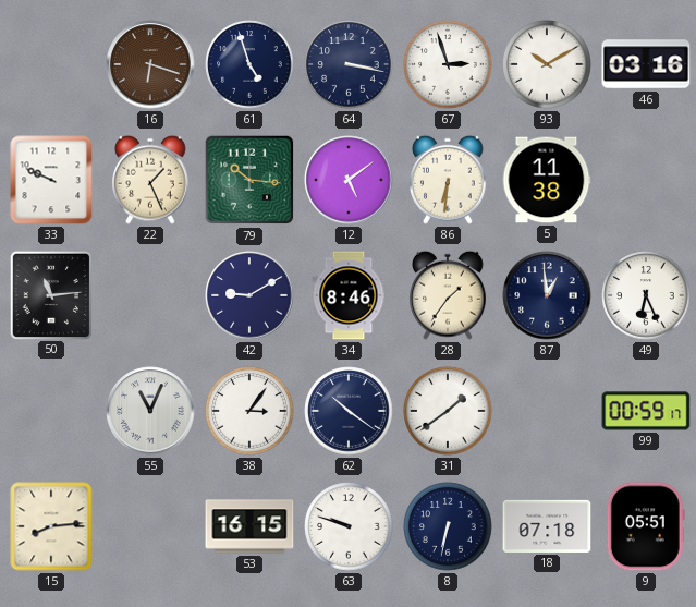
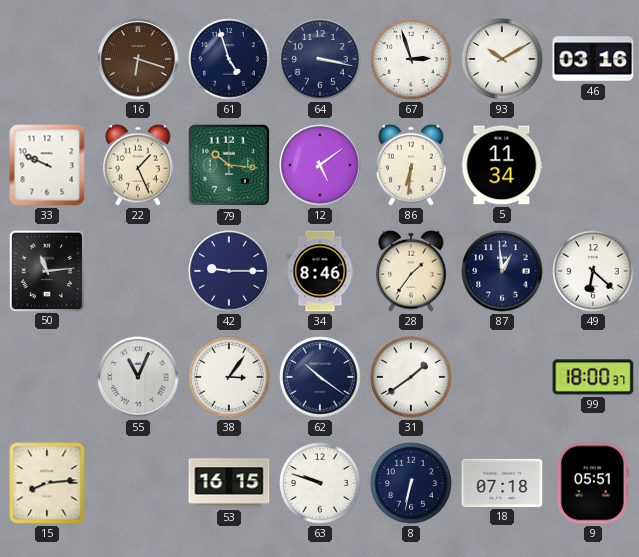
5: 11:38 -> 11:34
42: 9:10 -> 9:15
49: 6:26 -> 6:22
99: 00:59 -> 18:00
